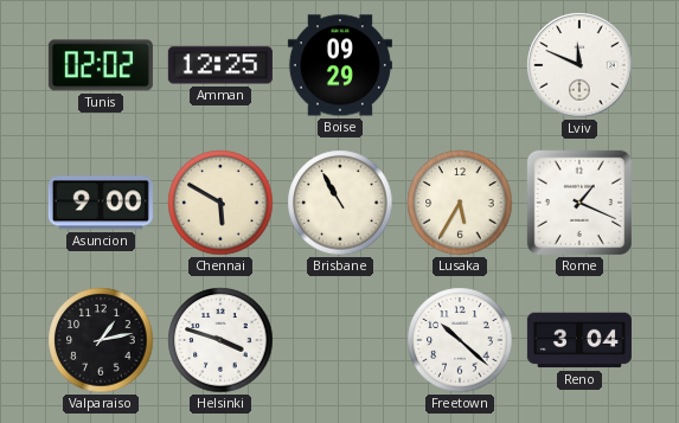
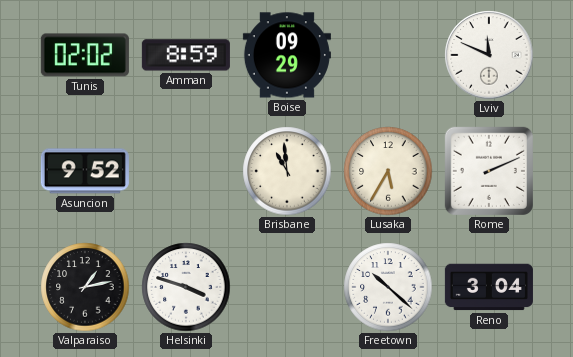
Amman: 12:25 -> 8:59
Asuncion: 9:00 -> 9:52
Chennai: 5:50 -> none
Brisbane: 10:55 -> 10:59
Rome: 1:19 -> 2:11
